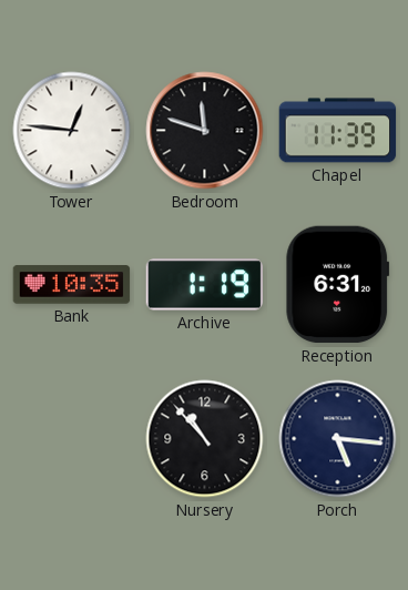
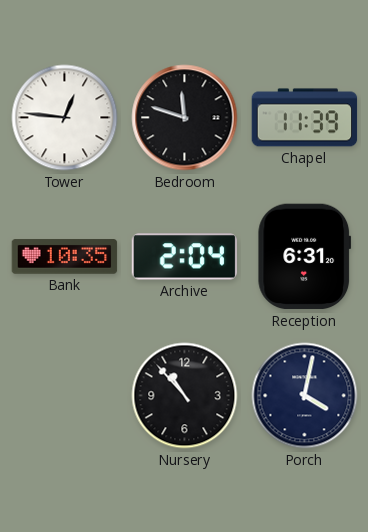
Archive: 1:19 -> 2:04
Porch: 5:16 -> 4:02
